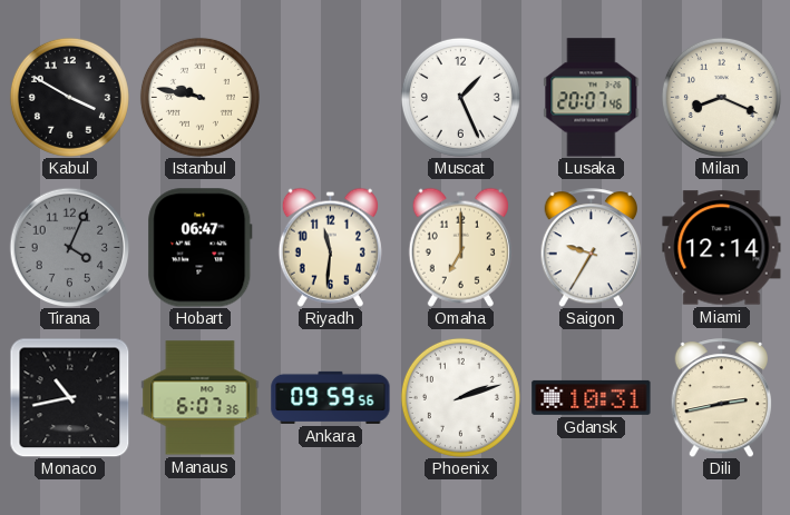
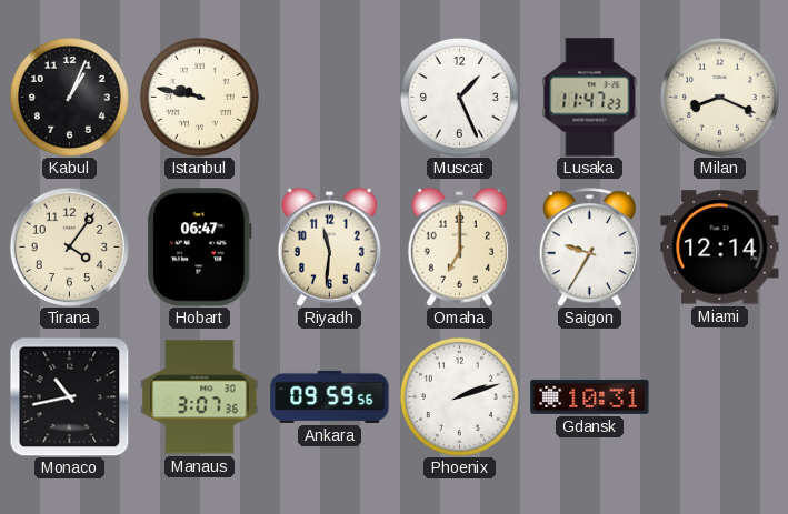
Kabul: 3:50 -> 1:04
Lusaka: 20:07 -> 11:47
Tirana: 4:04 -> 4:06
Tirana dial: grey -> cream
Manaus: 6:07 -> 3:07
Dili: 2:43 -> none
